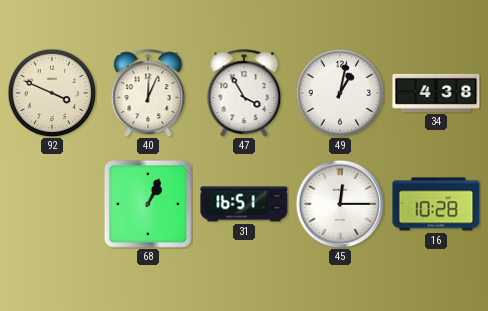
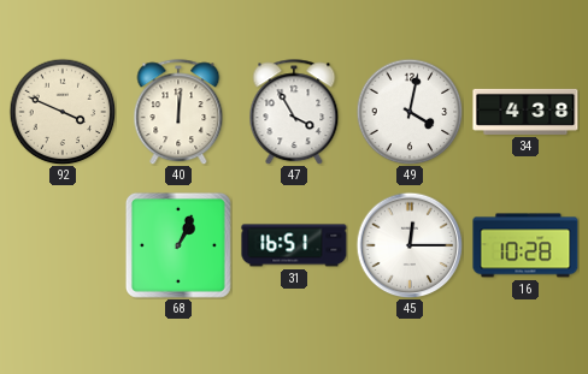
40: 12:04 -> 12:01
49: 1:02 -> 4:02
